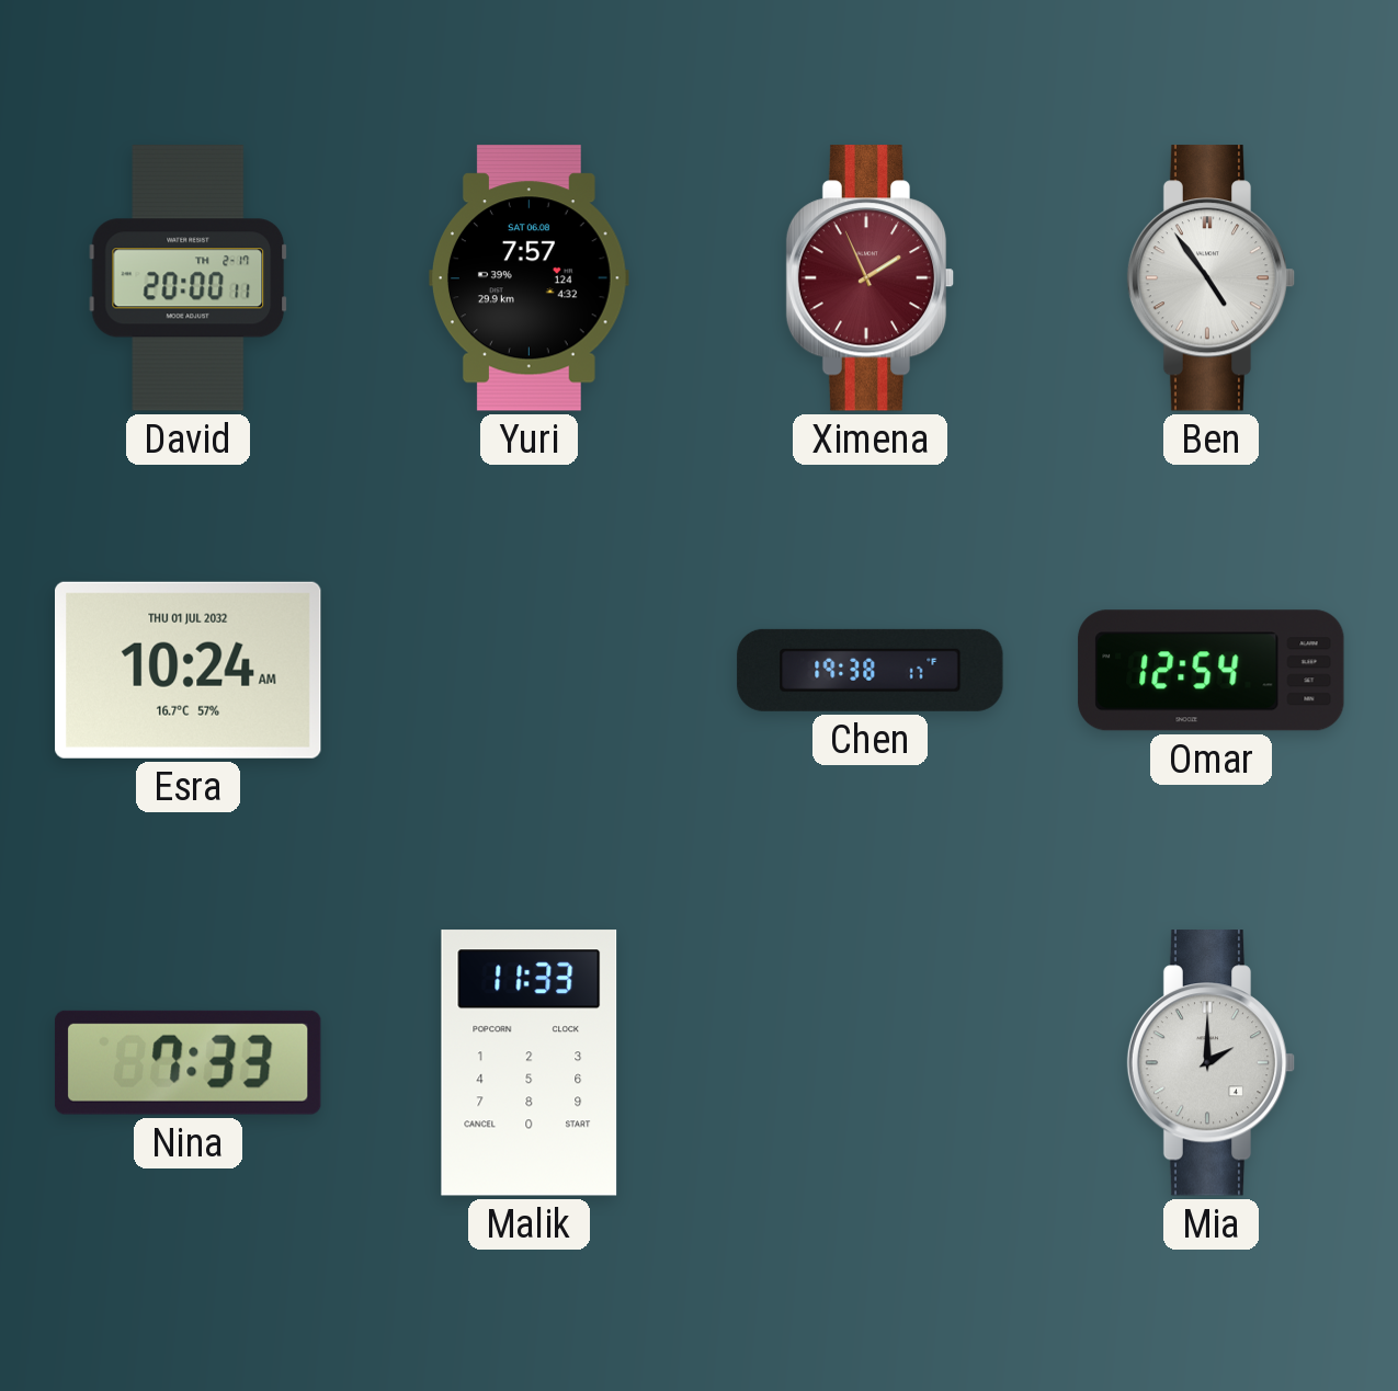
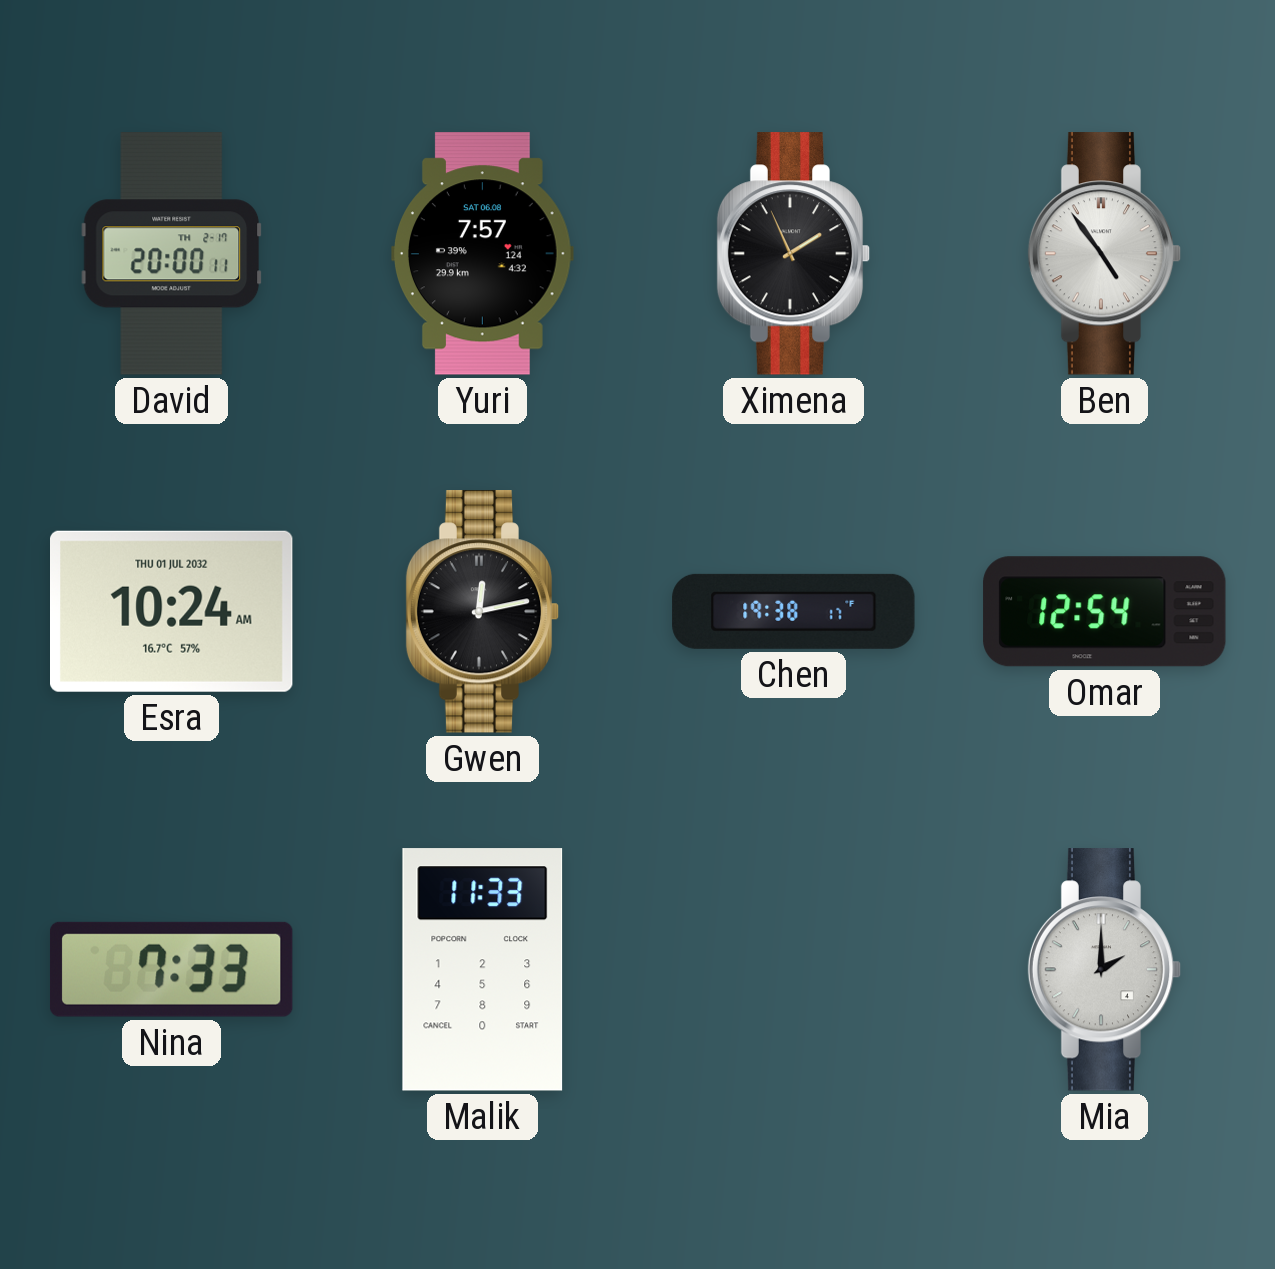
Ximena dial: burgundy -> black
Gwen: none -> 12:13
